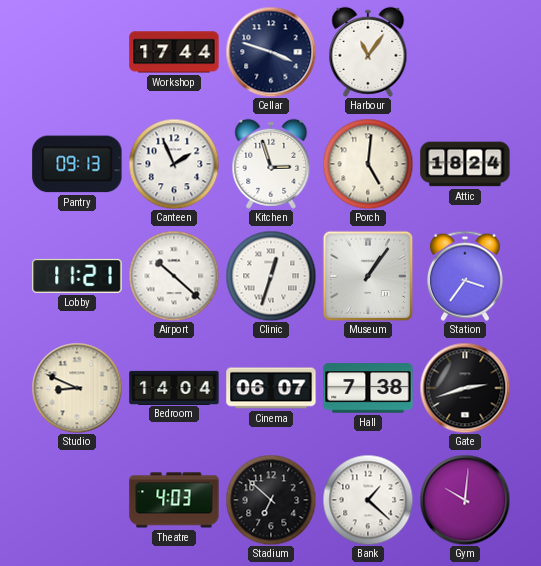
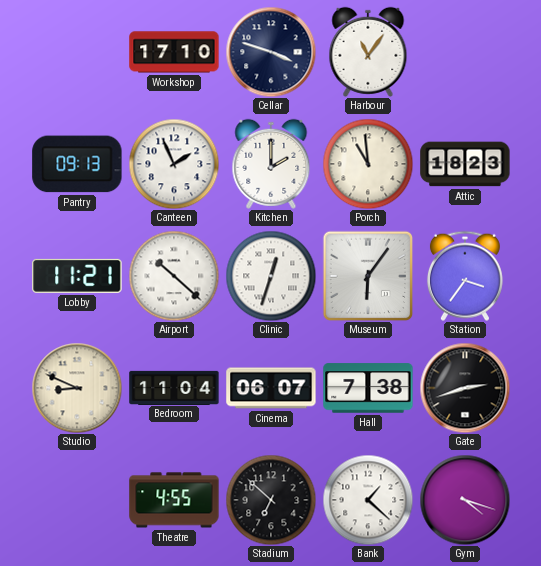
Workshop: 17:44 -> 17:10
Kitchen: 2:57 -> 2:00
Porch: 5:01 -> 10:59
Attic: 18:24 -> 18:23
Museum: 1:06 -> 6:06
Bedroom: 14:04 -> 11:04
Theatre: 4:03 -> 4:55
Gym: 10:01 -> 4:18
